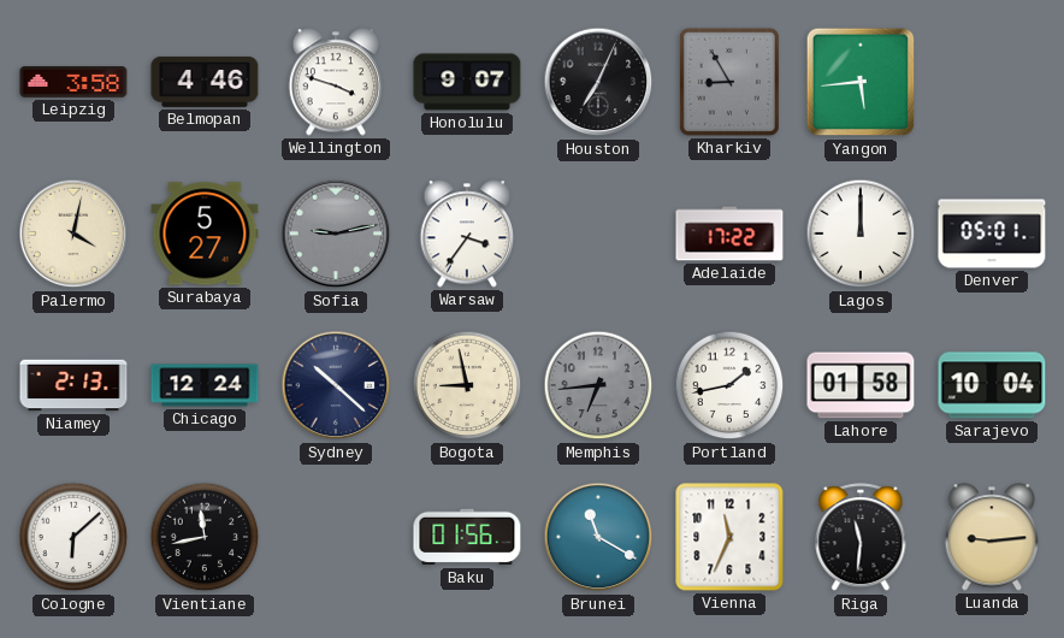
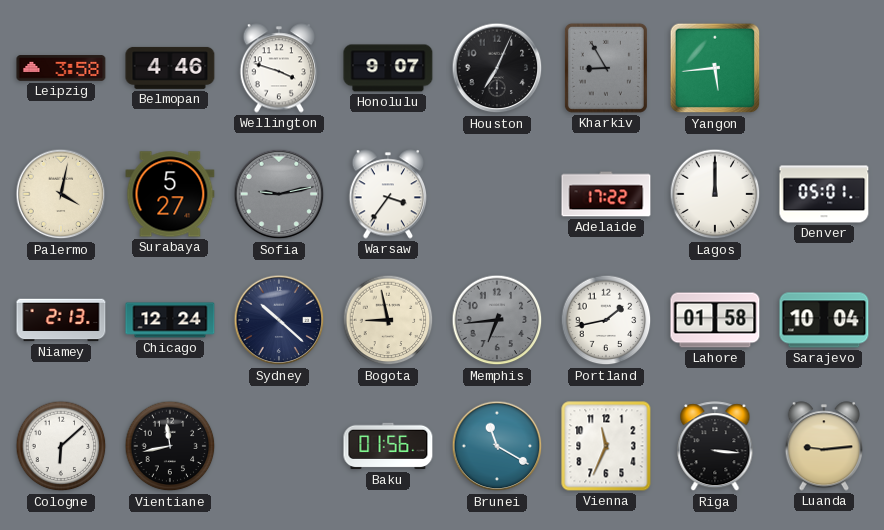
Riga: 11:31 -> 3:16
